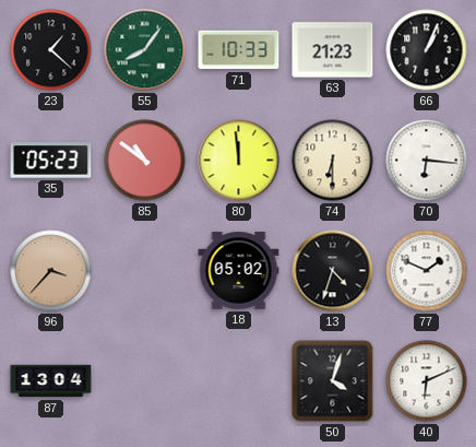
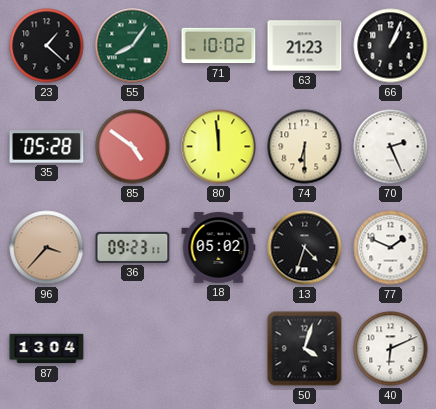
71: 10:33 -> 10:02
35: 05:23 -> 05:28
85: 10:51 -> 4:51
70: 6:16 -> 2:26
36: none -> 09:23
